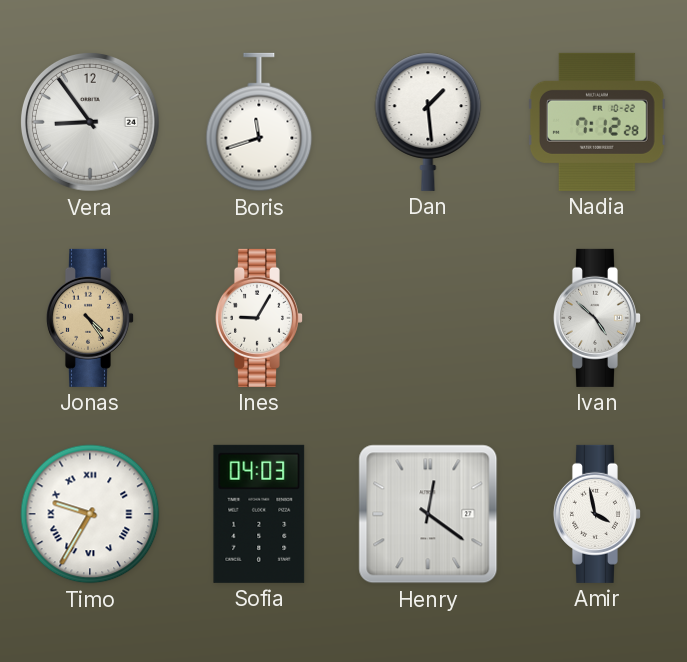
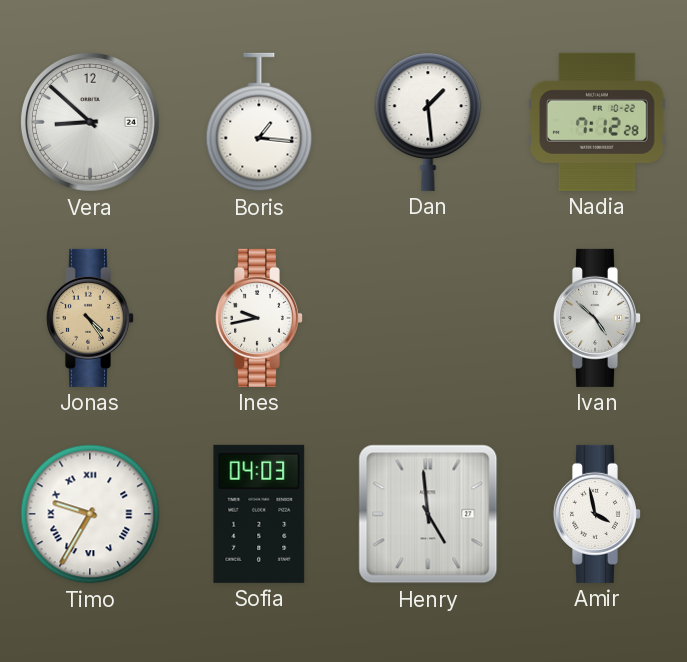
Vera: 8:54 -> 8:52
Boris: 11:42 -> 1:16
Ines: 9:05 -> 9:43
Henry: 12:21 -> 4:59
